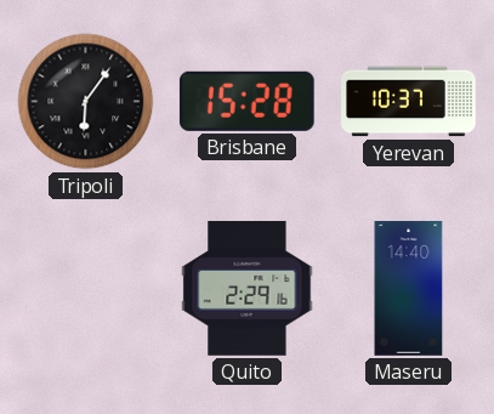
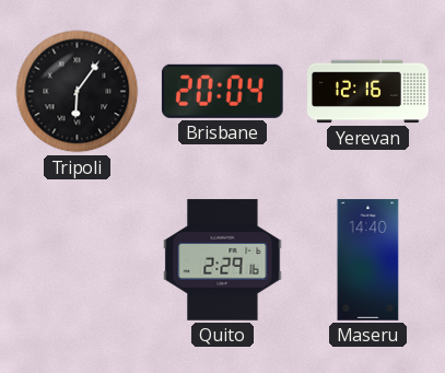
Brisbane: 15:28 -> 20:04
Yerevan: 10:37 -> 12:16
